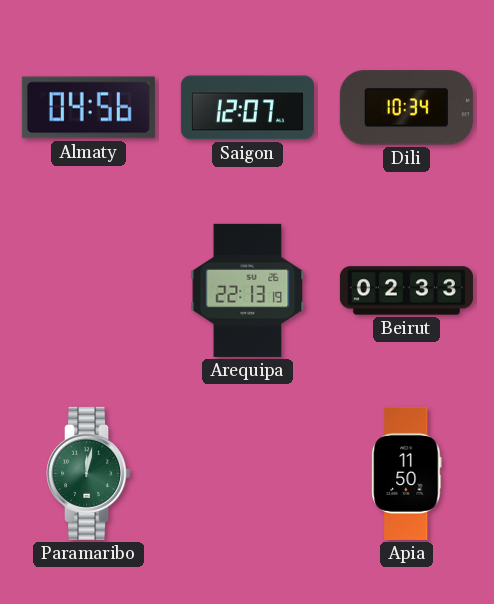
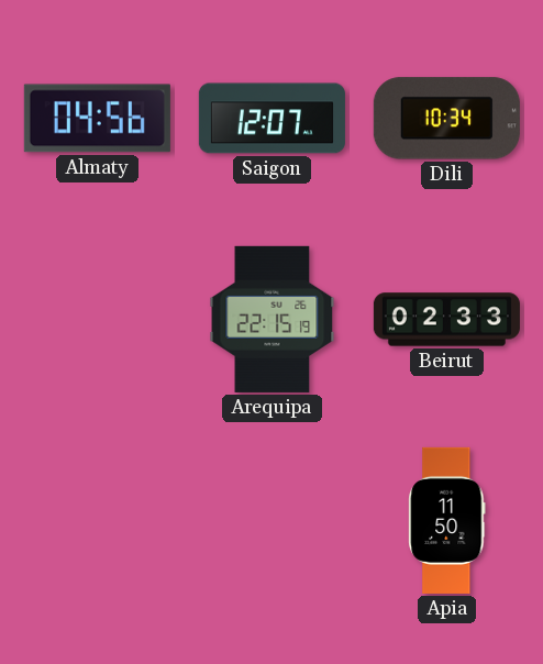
Arequipa: 22:13 -> 22:15
Paramaribo: 12:02 -> none
